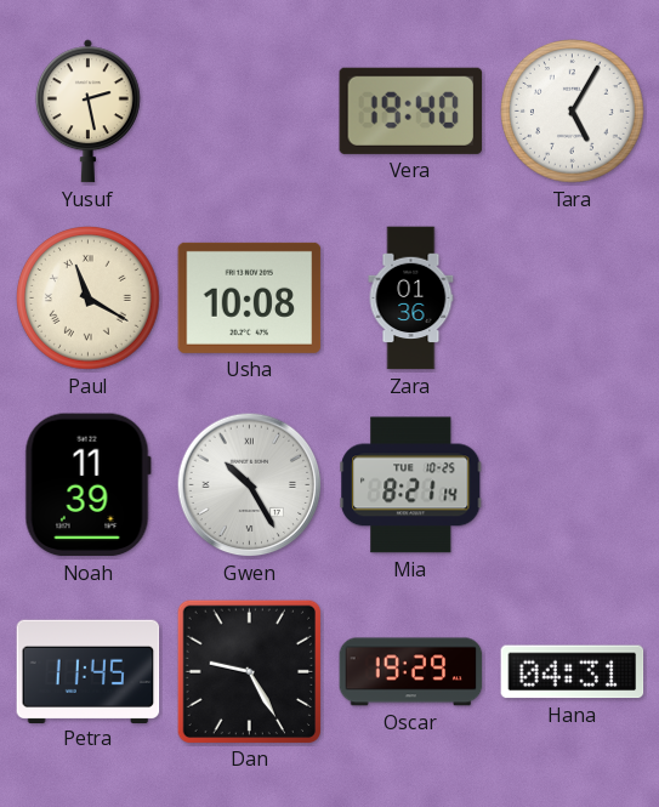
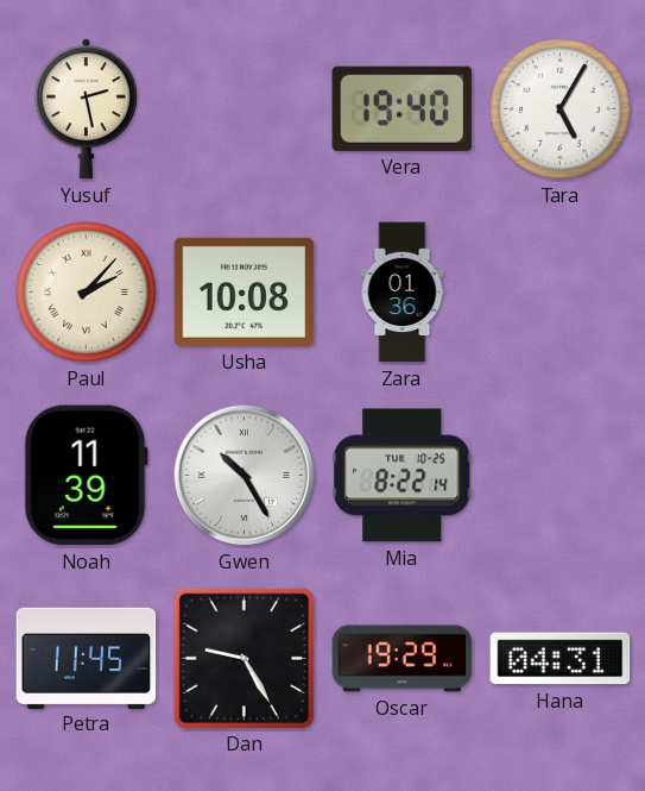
Paul: 11:20 -> 2:07
Mia: 8:21 -> 8:22
